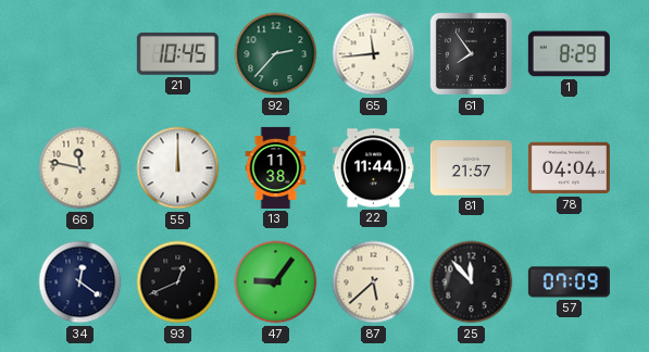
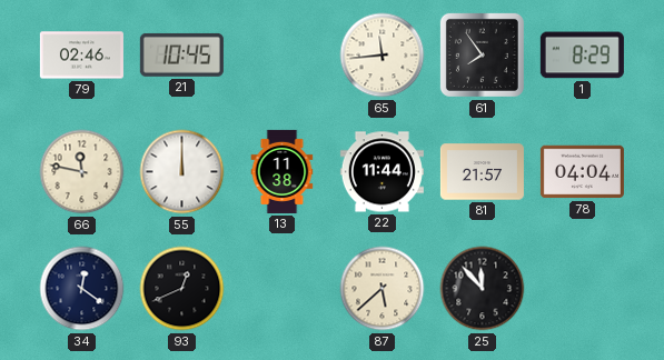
79: none -> 02:46
92: 2:37 -> none
47: 9:06 -> none
57: 07:09 -> none
